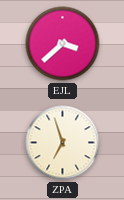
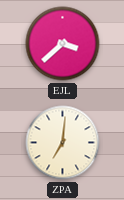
ZPA: 6:57 -> 7:01
